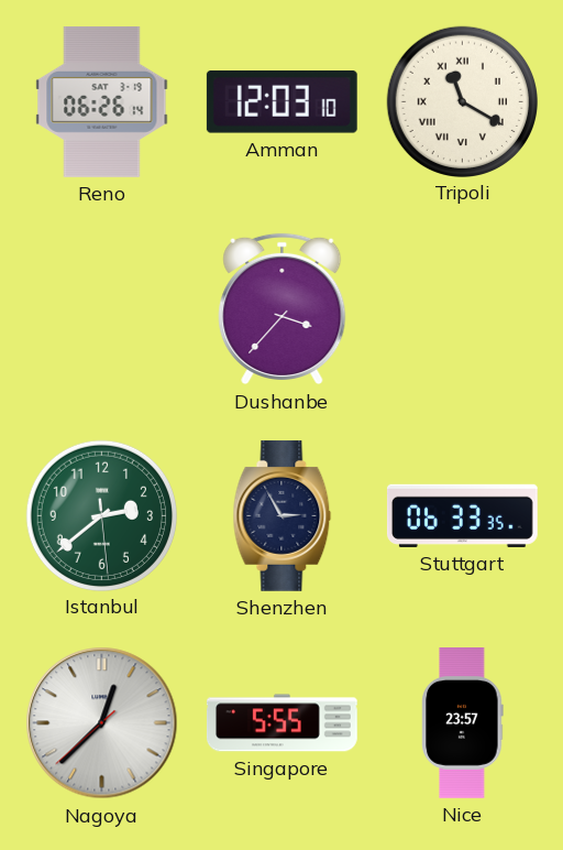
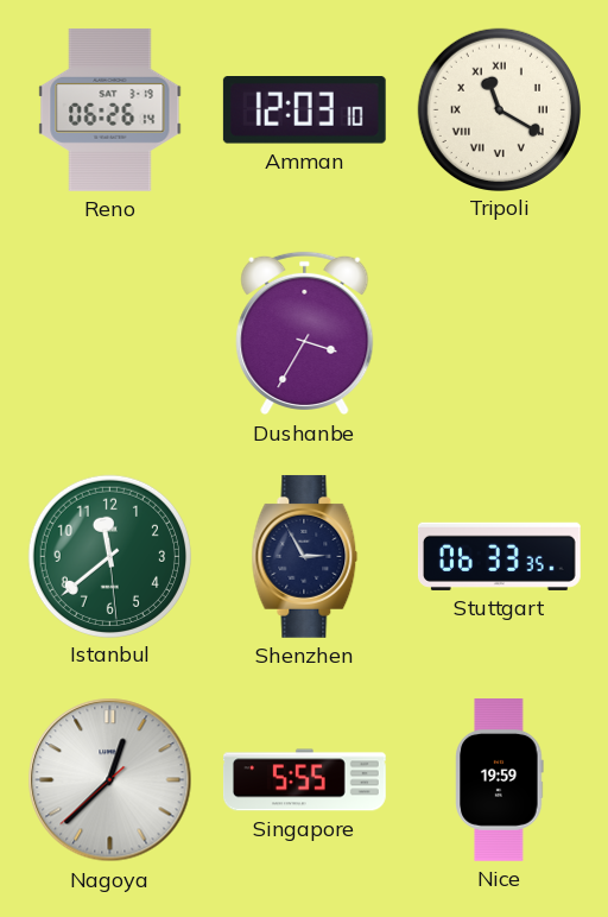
Dushanbe: 3:37 -> 3:35
Istanbul: 2:38 -> 11:38
Nice: 23:57 -> 19:59
